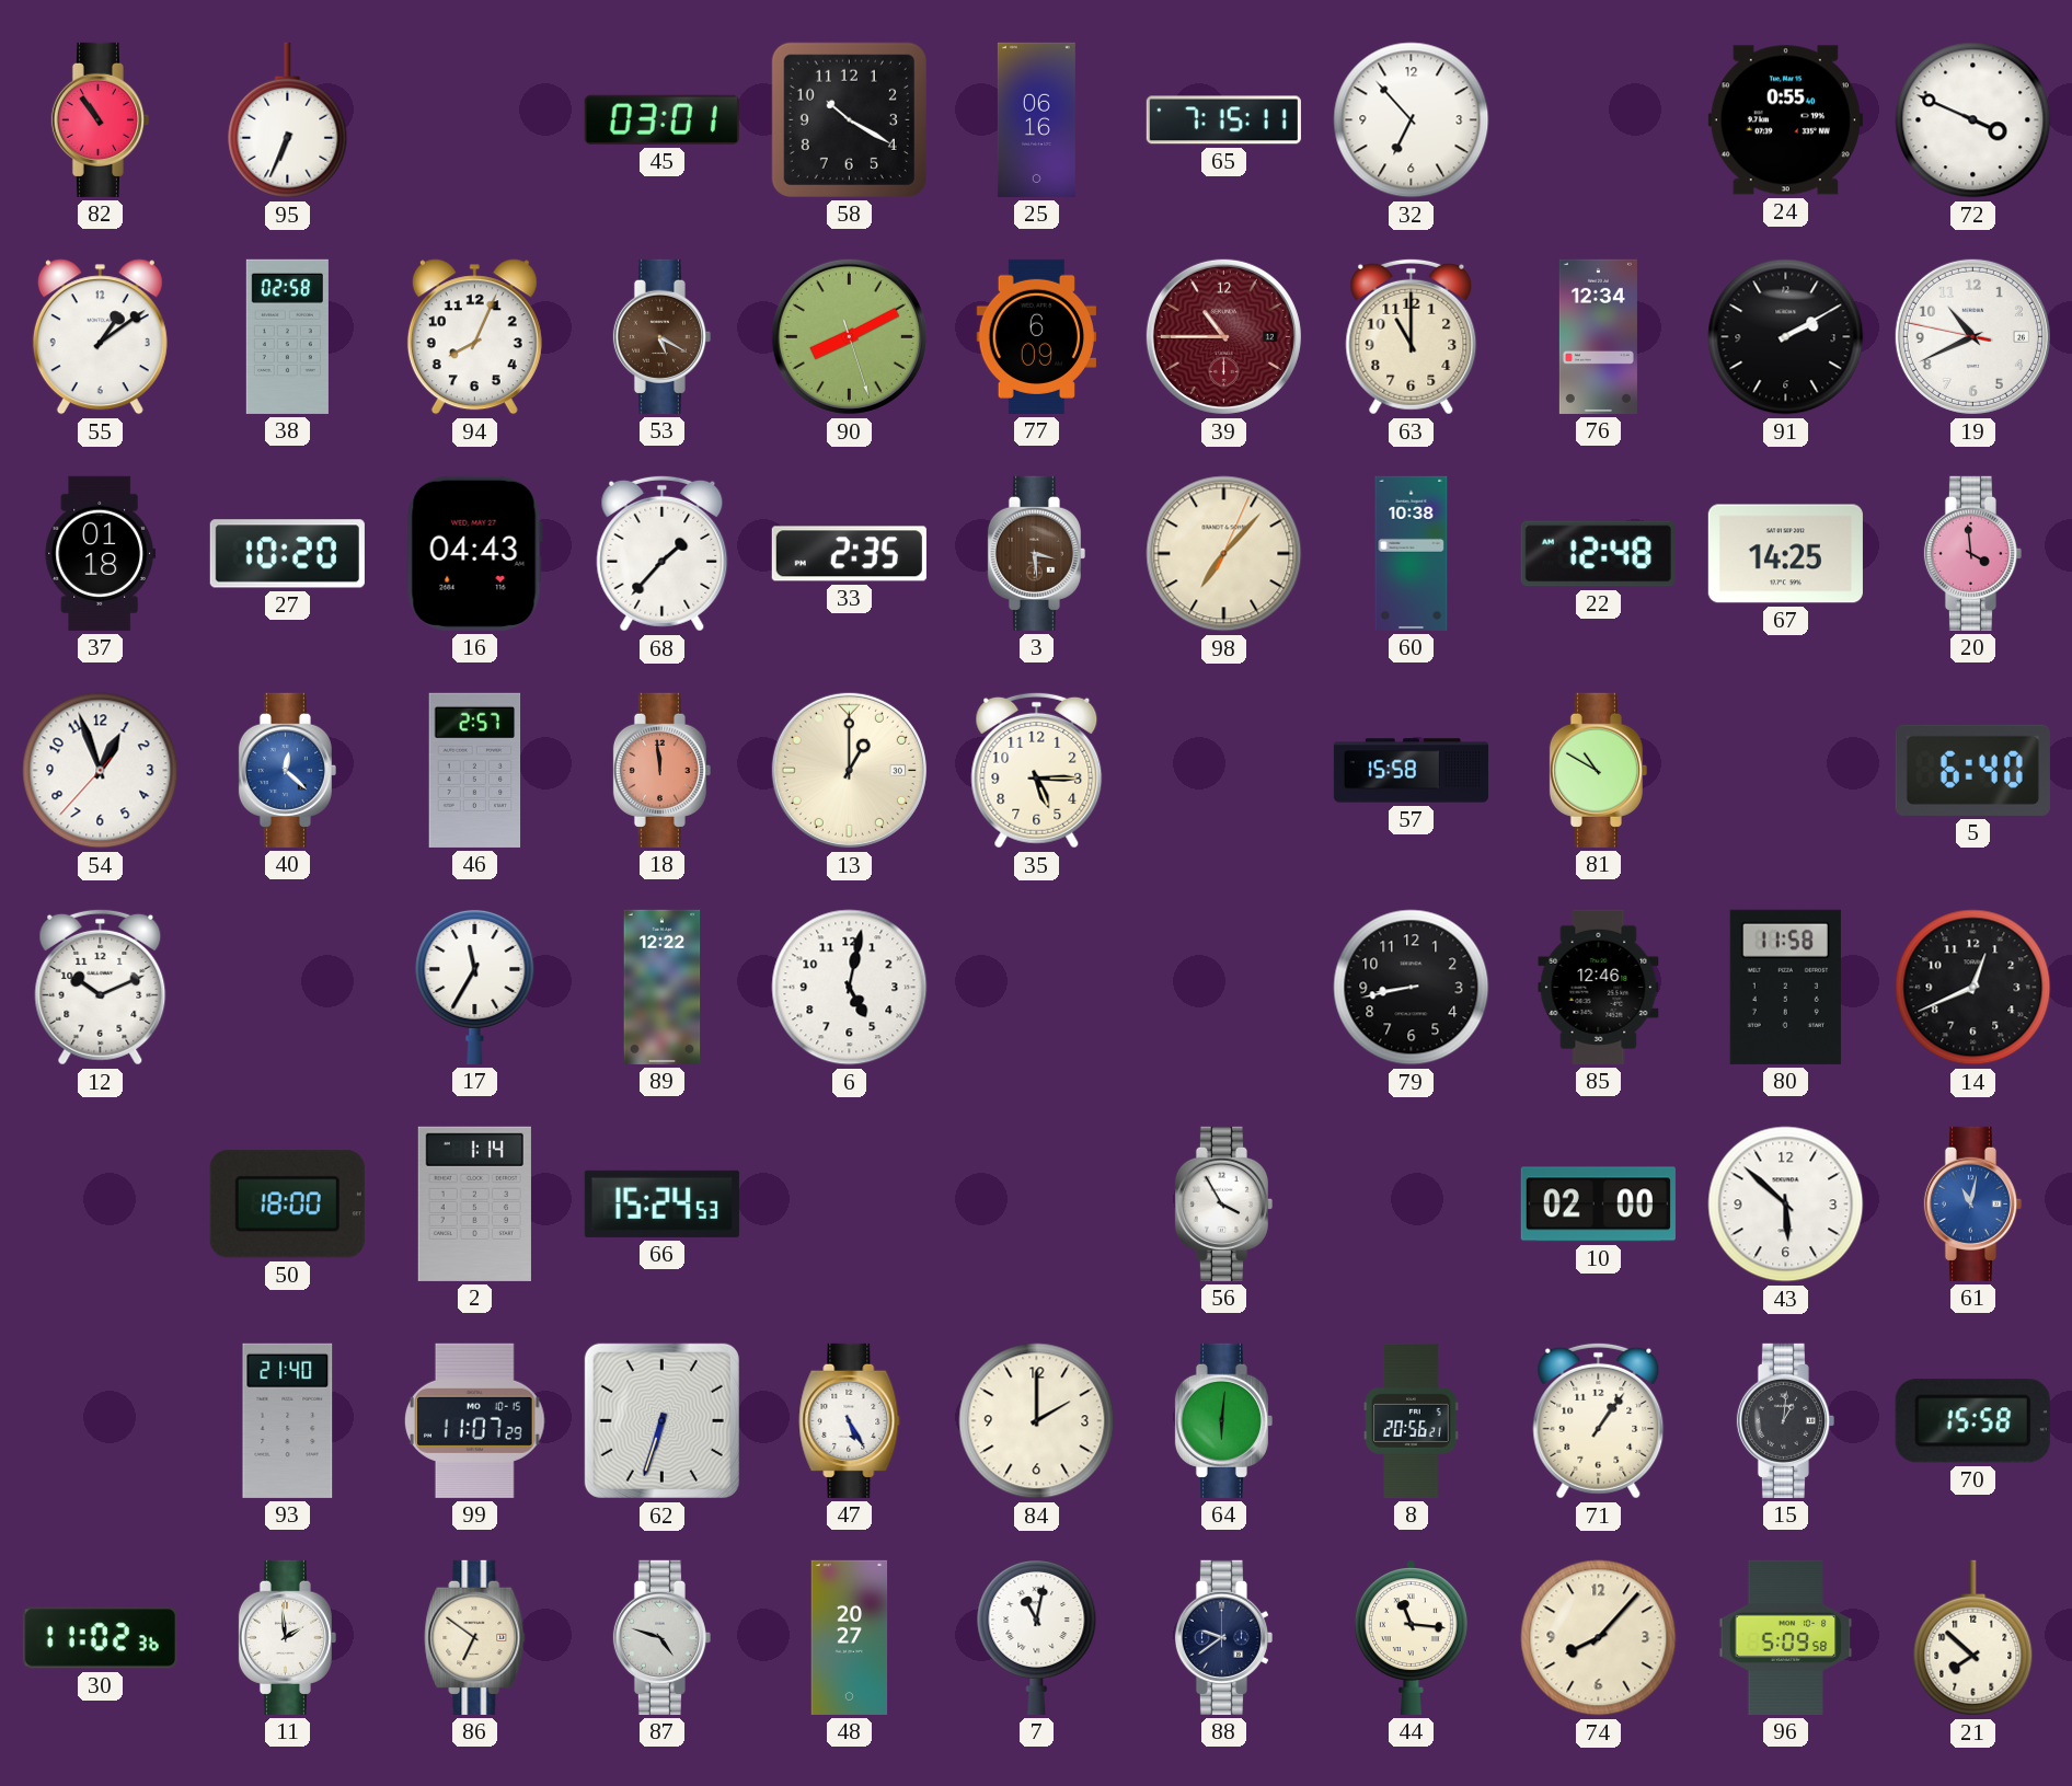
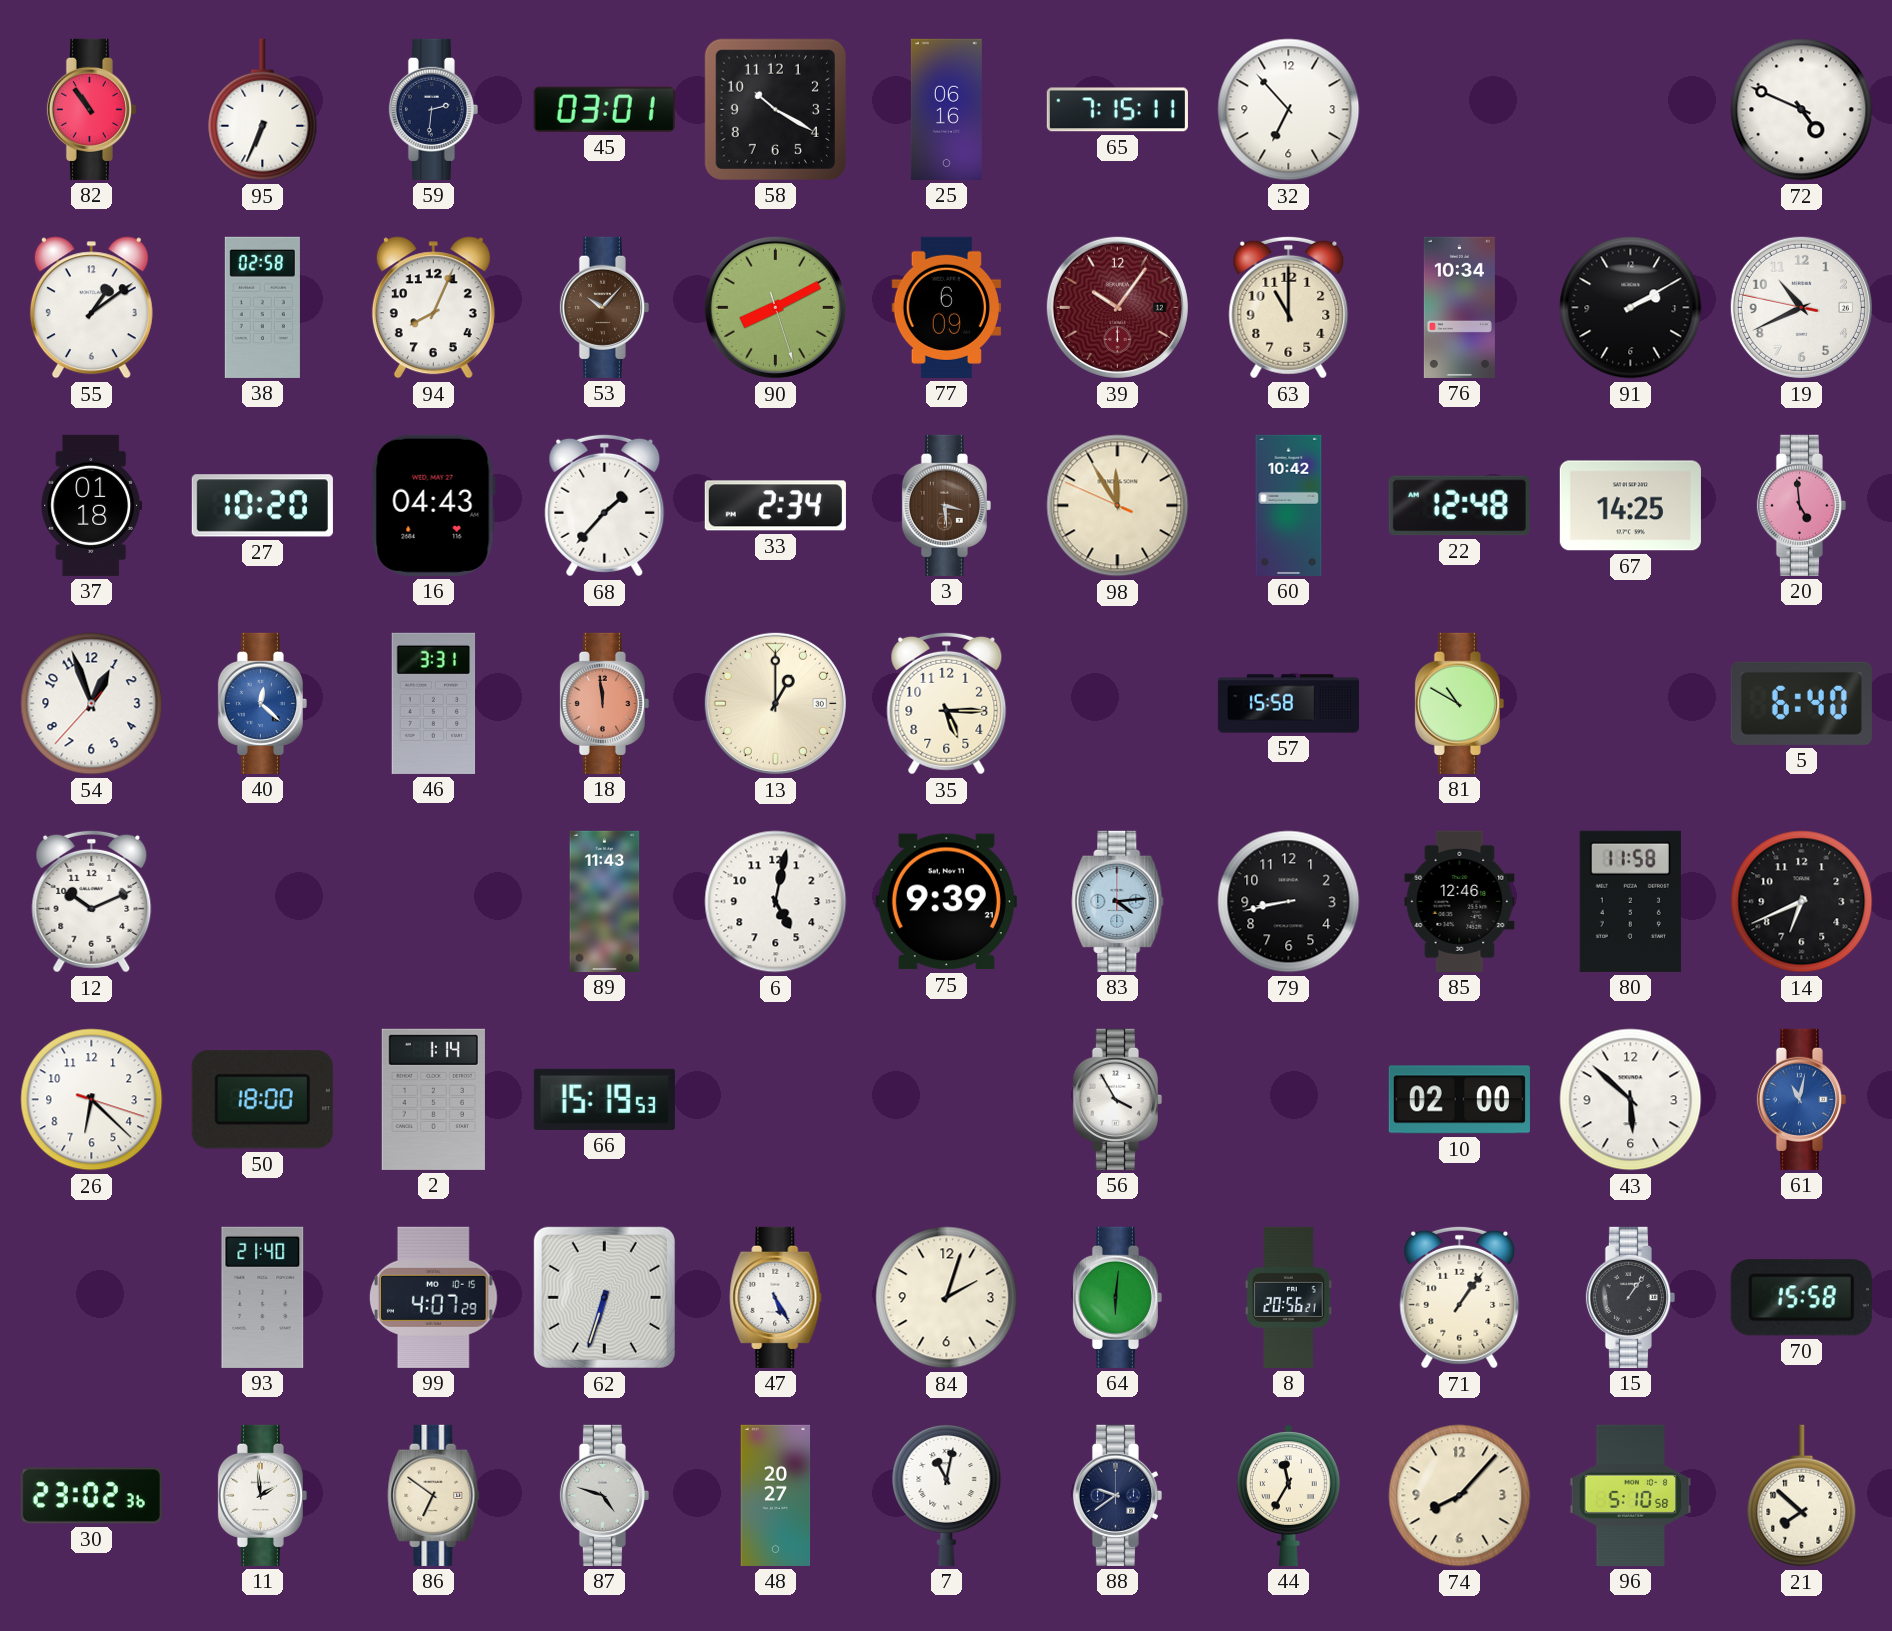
59: none -> 2:31
24: 0:55 -> none
72: 3:49 -> 4:49
53: 5:20 -> 10:07
39: 10:45 -> 10:06
76: 12:34 -> 10:34
33: 2:35 -> 2:34
98: 7:07 -> 11:54
60: 10:38 -> 10:42
20: 3:59 -> 4:59
46: 2:57 -> 3:31
17: 11:35 -> none
89: 12:22 -> 11:43
75: none -> 9:39
83: none -> 4:14
14: 12:41 -> 6:41
26: none -> 6:22
66: 15:24 -> 15:19
99: 11:07 -> 4:07
84: 2:00 -> 2:03
15: 1:01 -> 1:06
30: 11:02 -> 23:02
44: 11:16 -> 11:35
96: 5:09 -> 5:10
